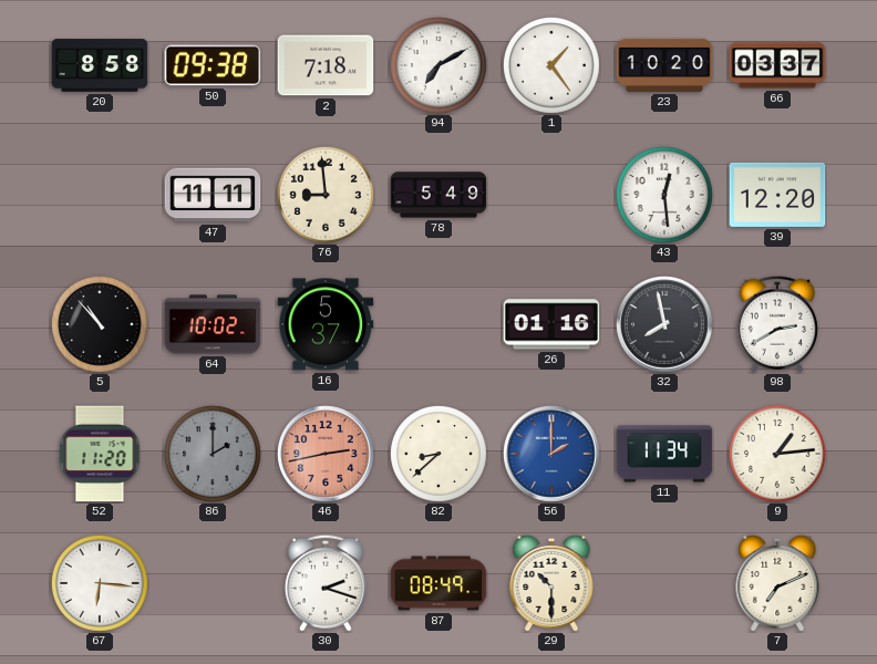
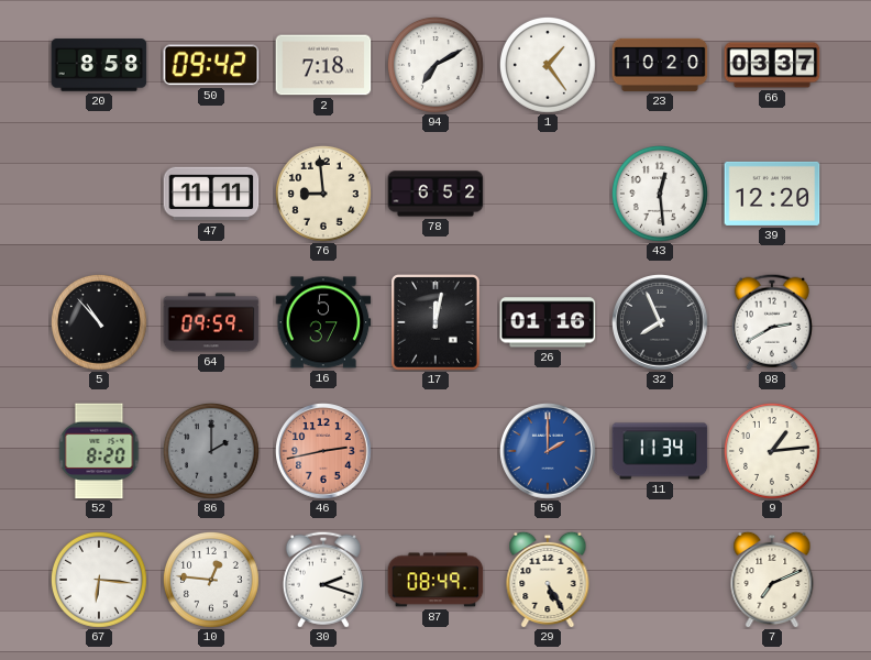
50: 09:38 -> 09:42
78: 5:49 -> 6:52
64: 10:02 -> 09:59
17: none -> 12:02
32: 7:58 -> 7:56
52: 11:20 -> 8:20
82: 8:38 -> none
10: none -> 12:46
29: 10:30 -> 5:25
